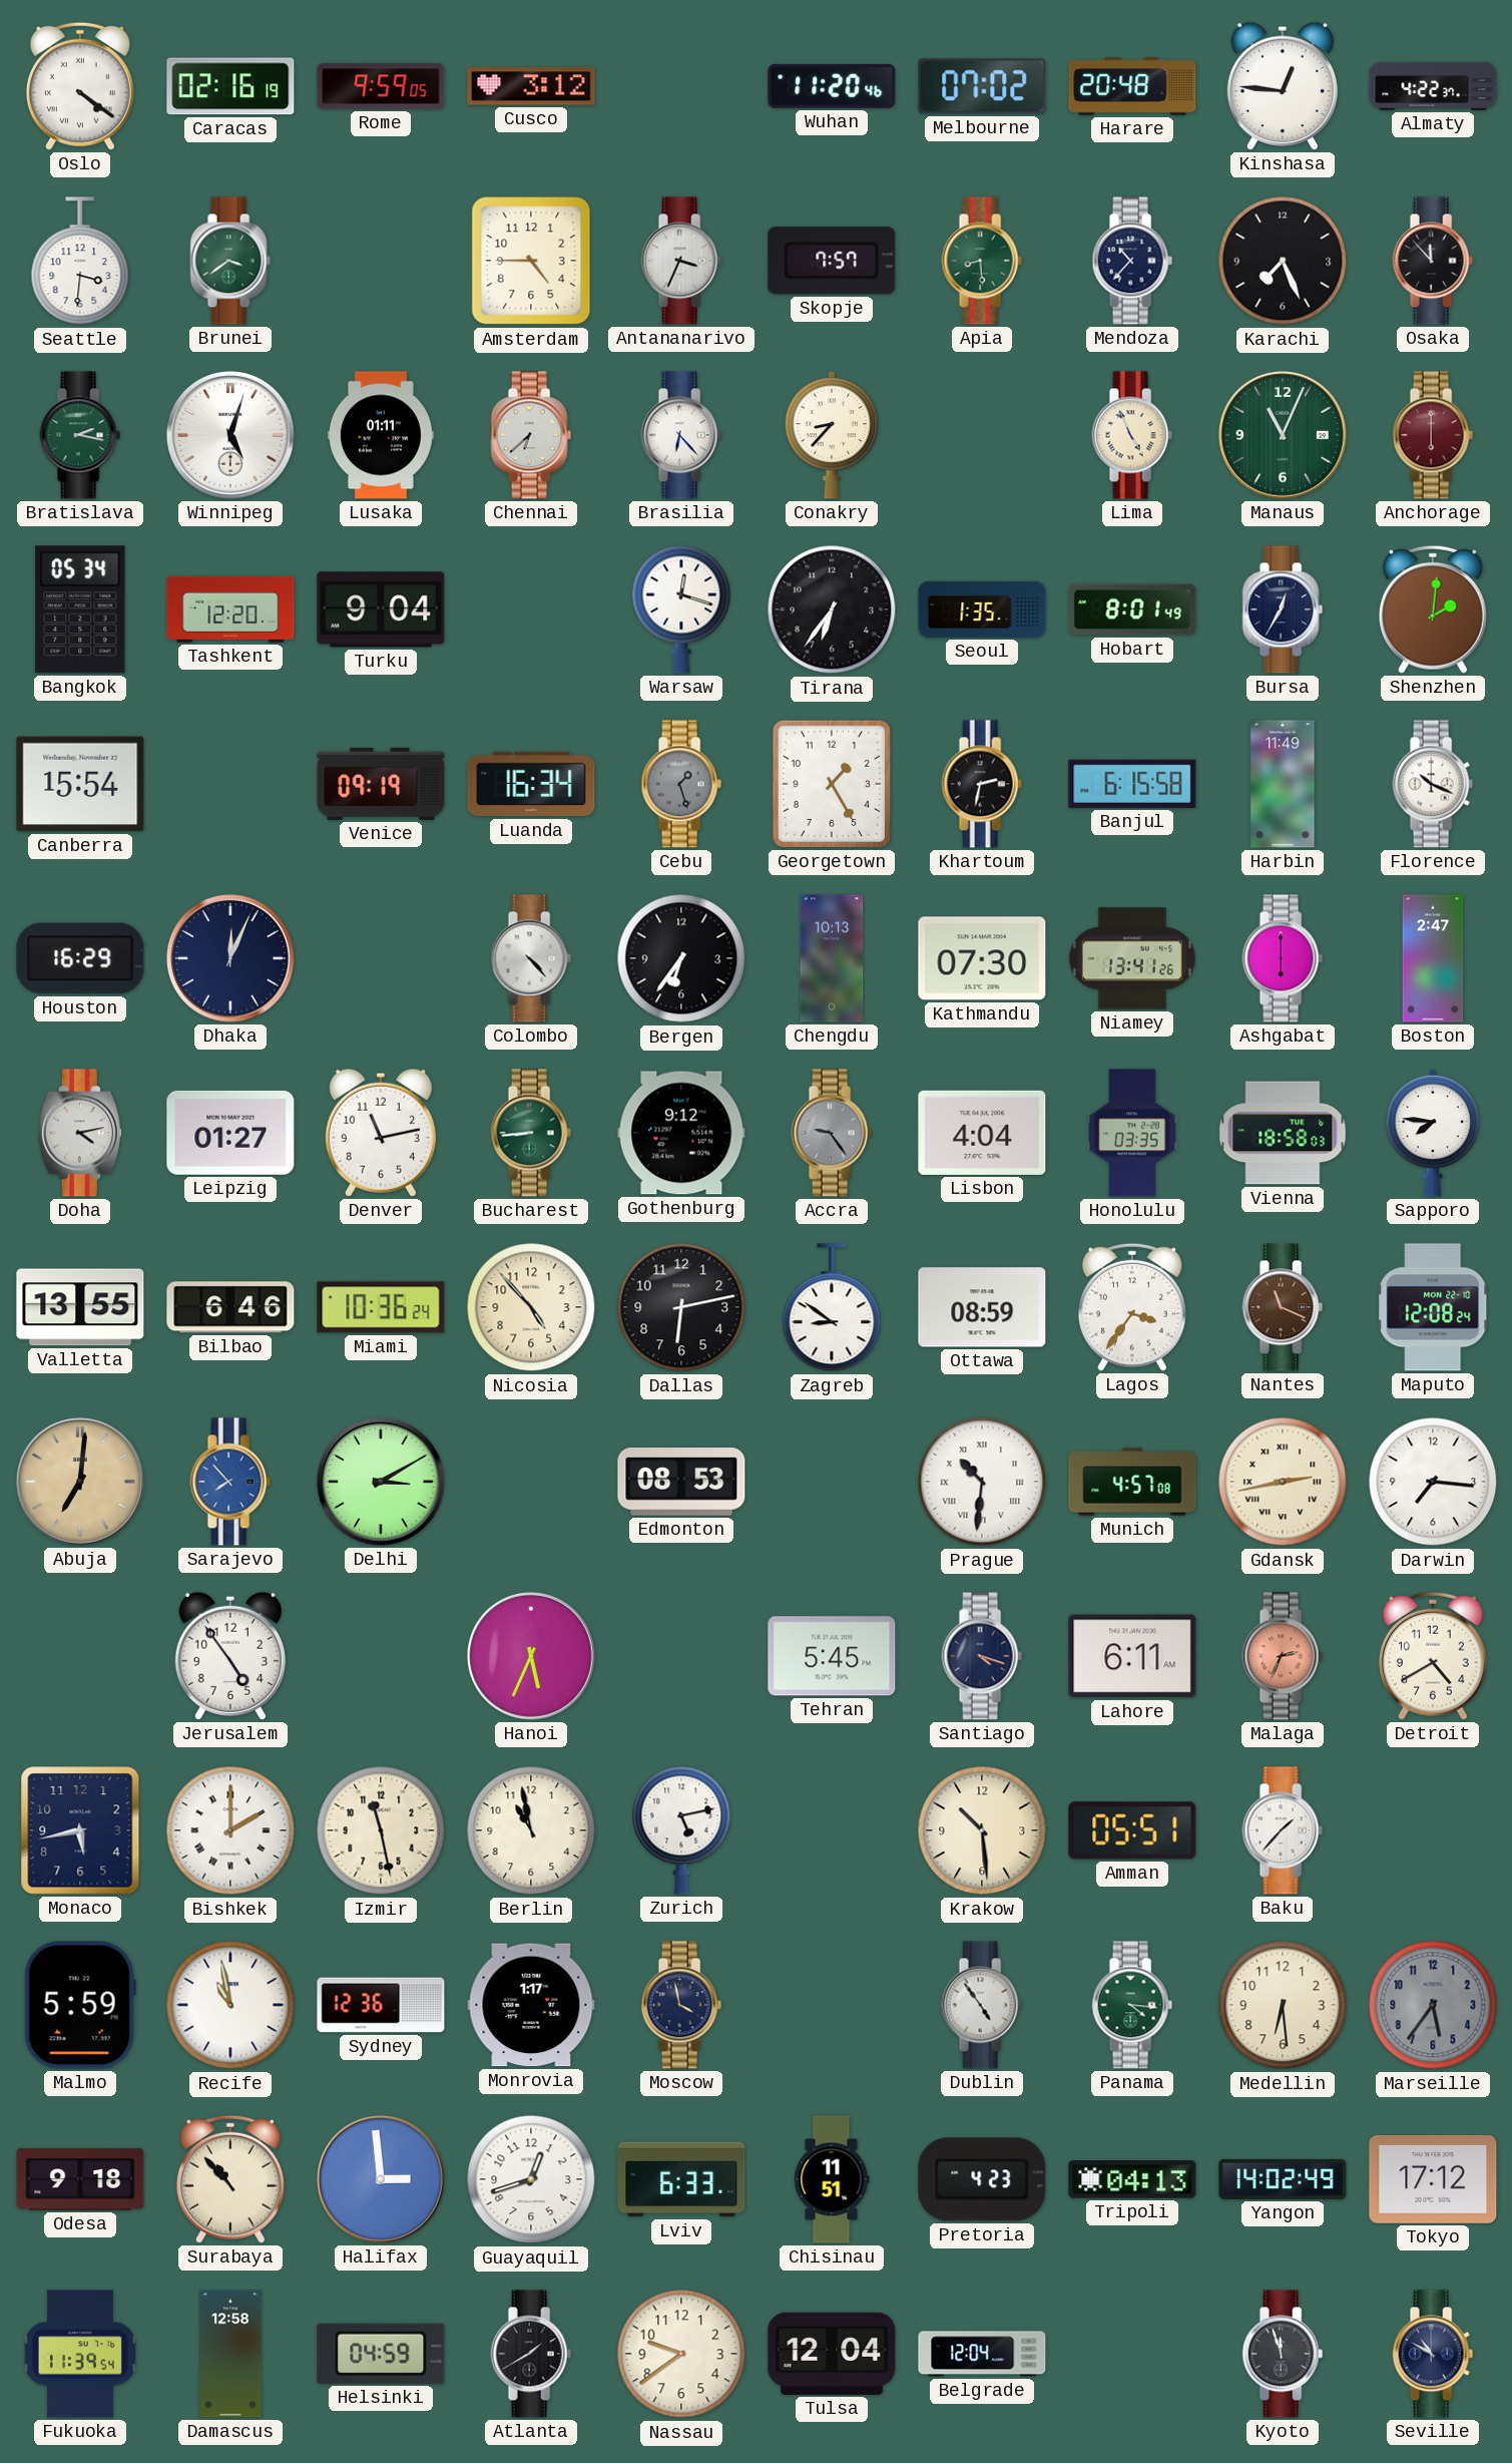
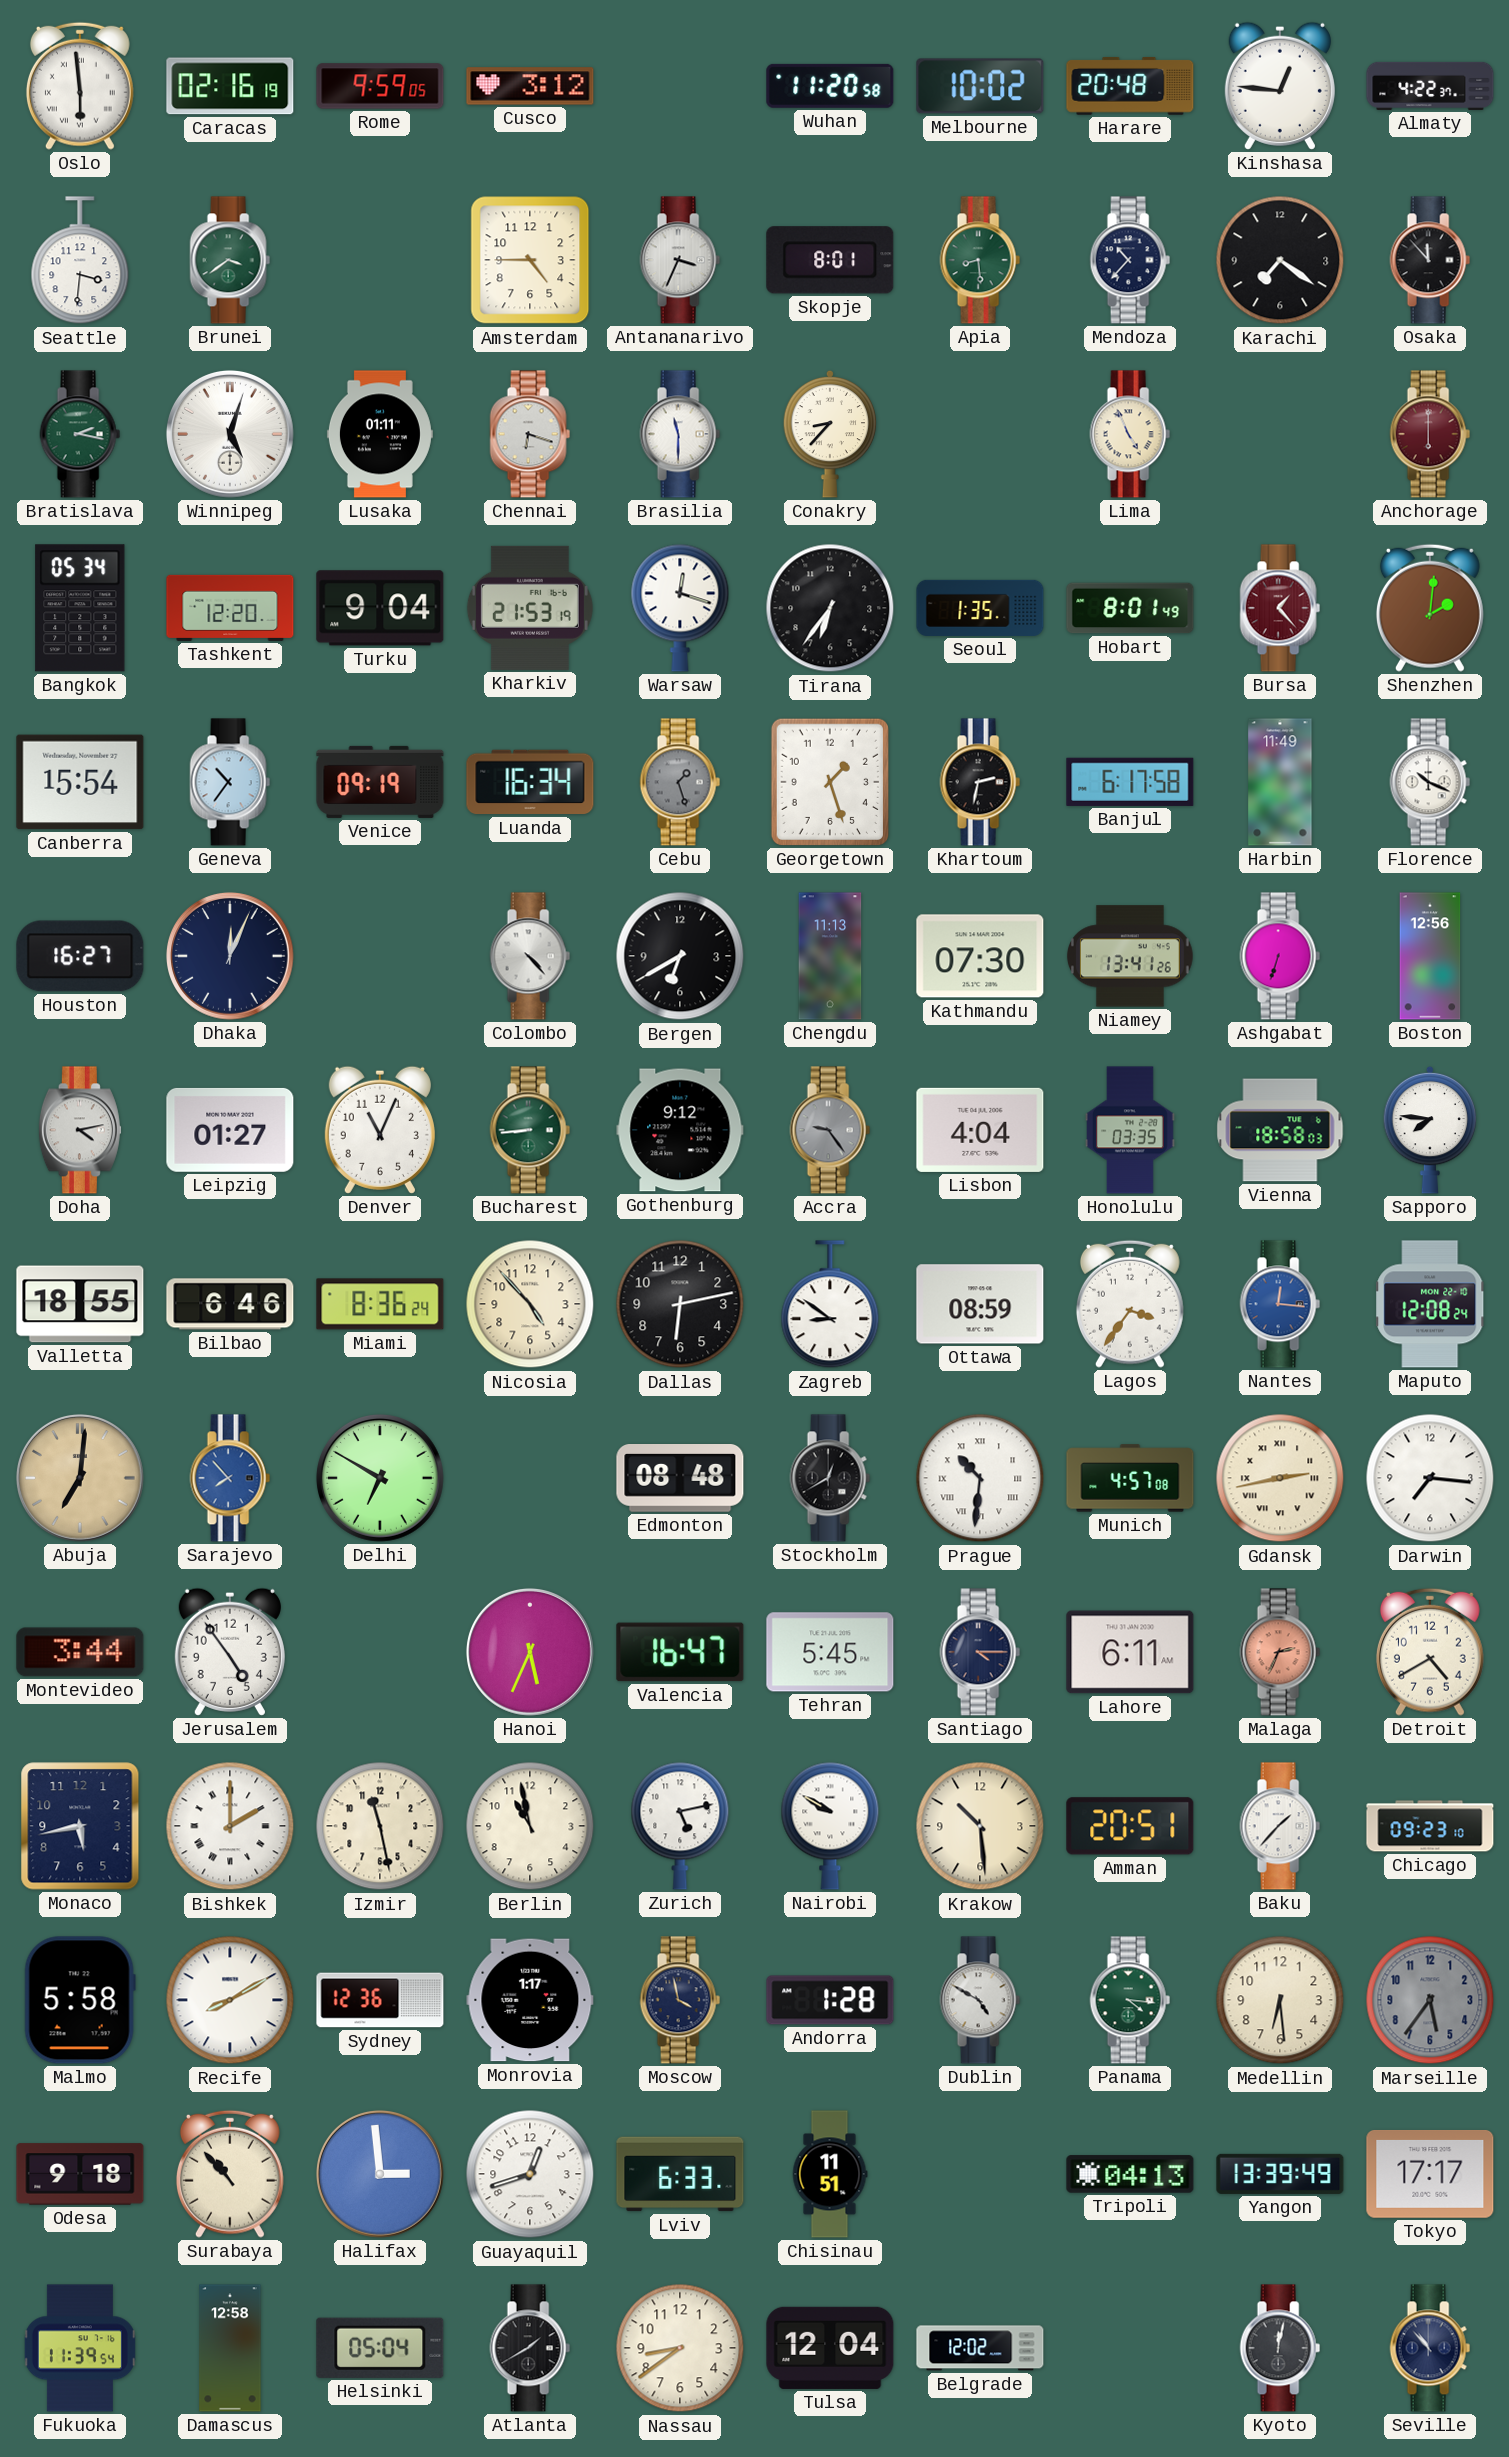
Oslo: 4:21 -> 5:59
Wuhan: 11:20:46 -> 11:20:58
Melbourne: 07:02 -> 10:02
Skopje: 7:57 -> 8:01
Karachi: 7:26 -> 7:21
Chennai: 6:38 -> 6:18
Brasilia: 6:23 -> 11:30
Manaus: 11:04 -> none
Kharkiv: none -> 21:53
Bursa: 12:35 -> 1:23
Bursa dial: navy -> burgundy
Geneva: none -> 10:36
Georgetown: 1:25 -> 1:27
Banjul: 6:15 -> 6:17
Houston: 16:29 -> 16:27
Bergen: 6:36 -> 6:40
Chengdu: 10:13 -> 11:13
Ashgabat: 6:00 -> 6:33
Boston: 2:47 -> 12:56
Denver: 11:13 -> 11:04
Valletta: 13:55 -> 18:55
Miami: 10:36 -> 8:36
Nantes: 11:19 -> 12:16
Nantes dial: brown -> blue
Delhi: 3:10 -> 6:50
Edmonton: 08:53 -> 08:48
Stockholm: none -> 12:40
Montevideo: none -> 3:44
Valencia: none -> 16:47
Santiago: 4:18 -> 4:15
Nairobi: none -> 9:50
Amman: 05:51 -> 20:51
Chicago: none -> 09:23
Malmo: 5:59 -> 5:58
Recife: 10:58 -> 8:10
Andorra: none -> 1:28
Dublin: 4:54 -> 4:50
Pretoria: 4:23 -> none
Yangon: 14:02 -> 13:39
Tokyo: 17:12 -> 17:17
Helsinki: 04:59 -> 05:04
Nassau: 9:39 -> 8:39
Belgrade: 12:04 -> 12:02
Kyoto: 11:57 -> 12:02
Seville: 10:50 -> 10:53
